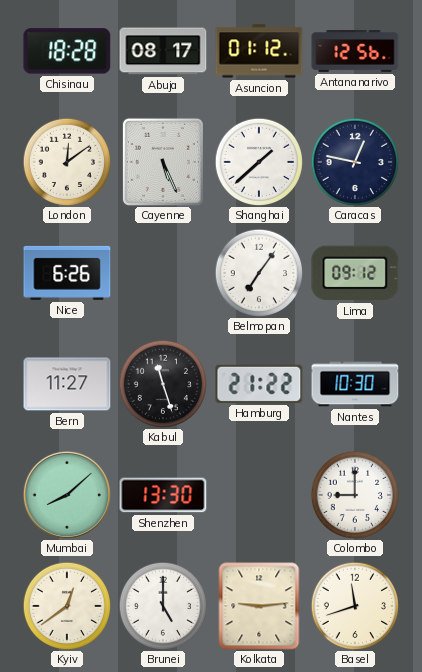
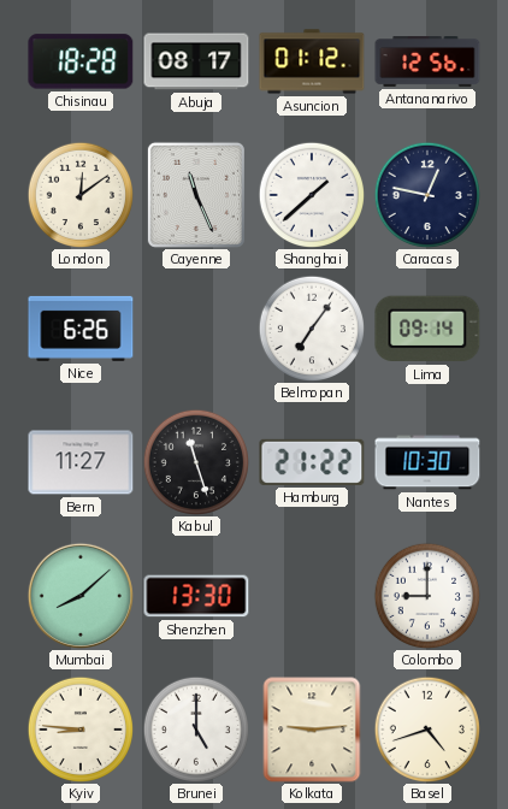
Cayenne: 5:26 -> 11:26
Lima: 09:12 -> 09:14
Kyiv: 12:39 -> 8:46
Basel: 11:42 -> 4:42
